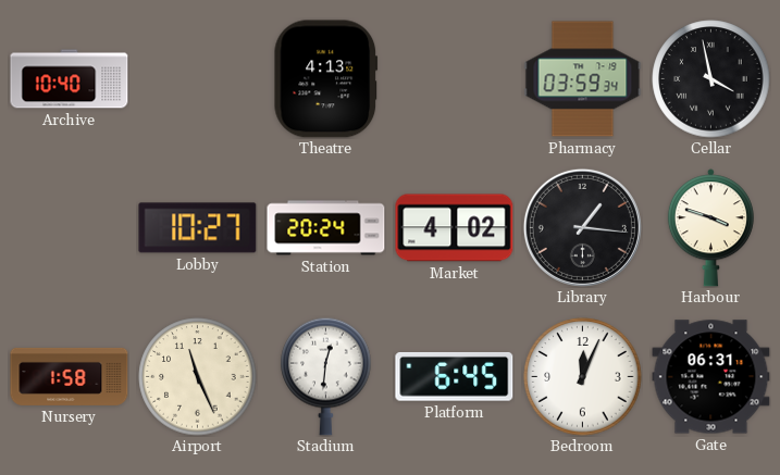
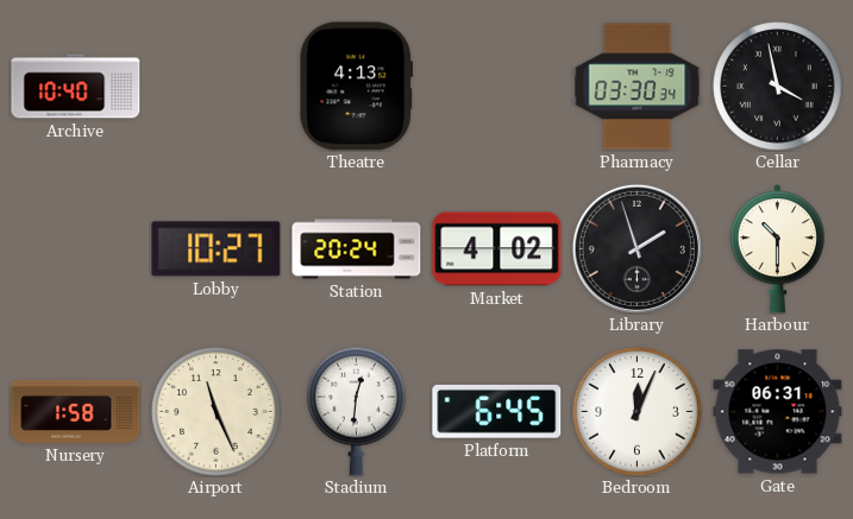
Pharmacy: 03:59 -> 03:30
Library: 1:16 -> 1:57
Harbour: 3:48 -> 10:30
